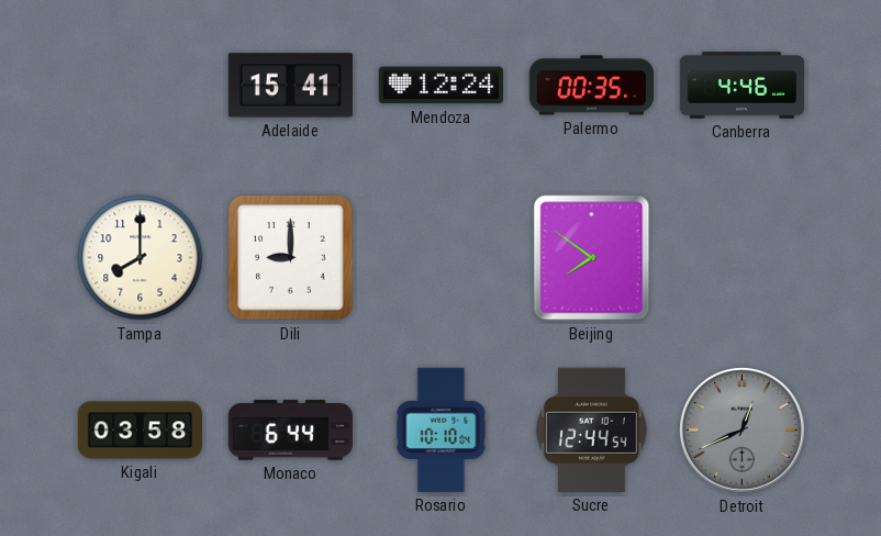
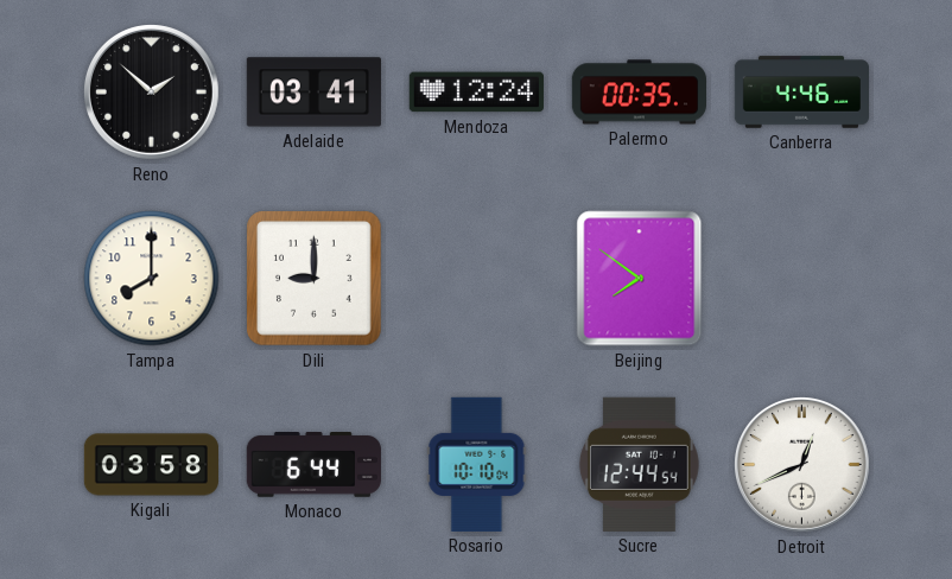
Reno: none -> 1:52
Adelaide: 15:41 -> 03:41
Detroit dial: grey -> white
